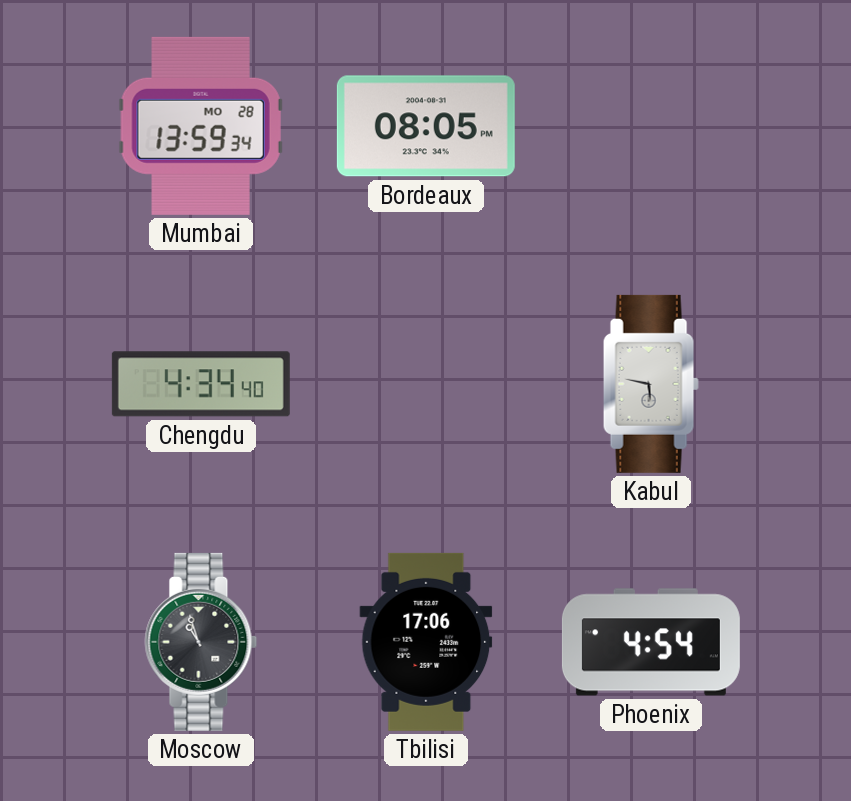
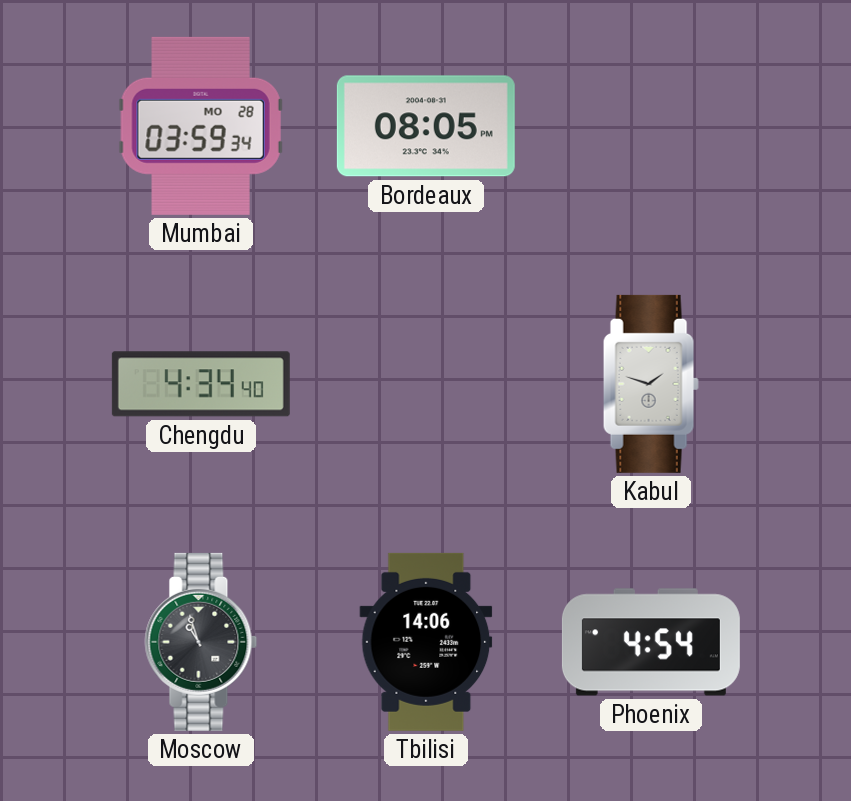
Mumbai: 13:59 -> 03:59
Kabul: 5:47 -> 1:48
Tbilisi: 17:06 -> 14:06
